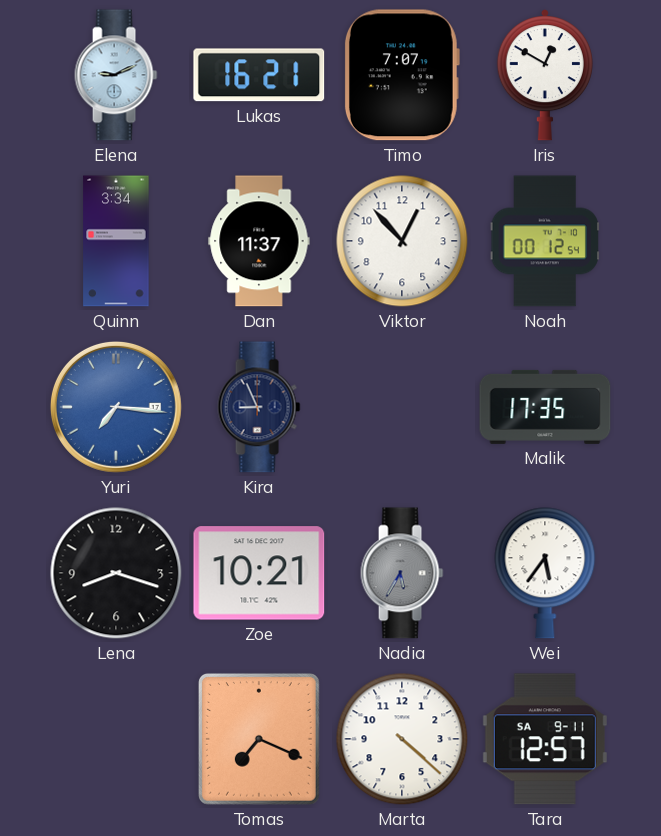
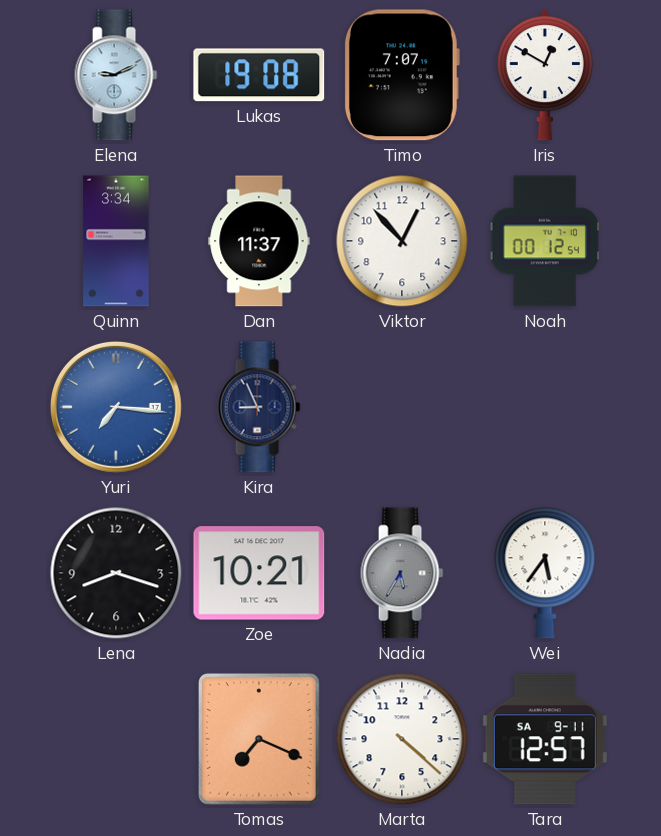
Lukas: 16:21 -> 19:08
Malik: 17:35 -> none
